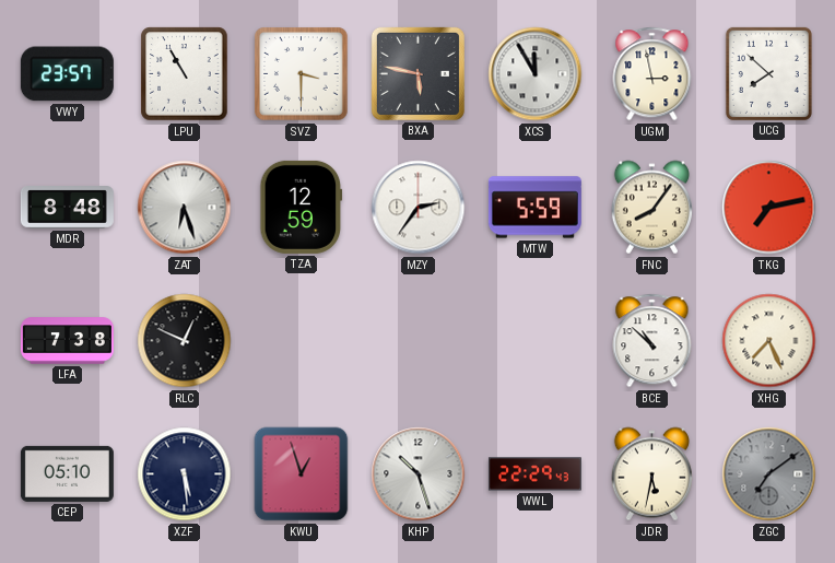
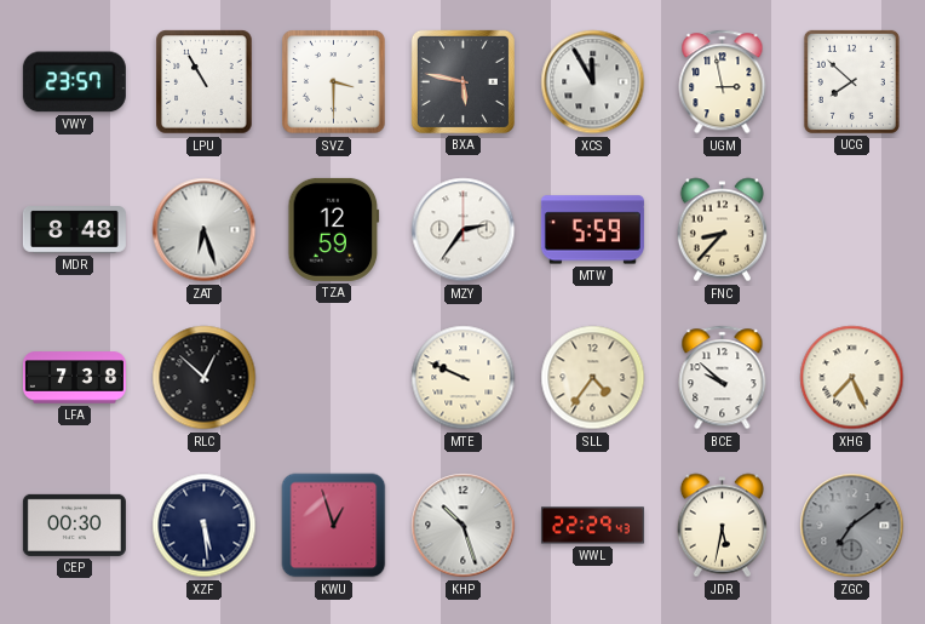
FNC: 8:06 -> 8:37
TKG: 7:13 -> none
RLC: 12:49 -> 12:52
MTE: none -> 9:49
SLL: none -> 4:36
BCE: 10:52 -> 9:52
CEP: 05:10 -> 00:30
